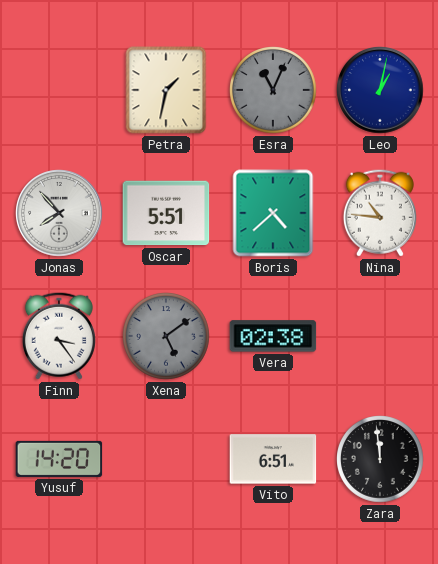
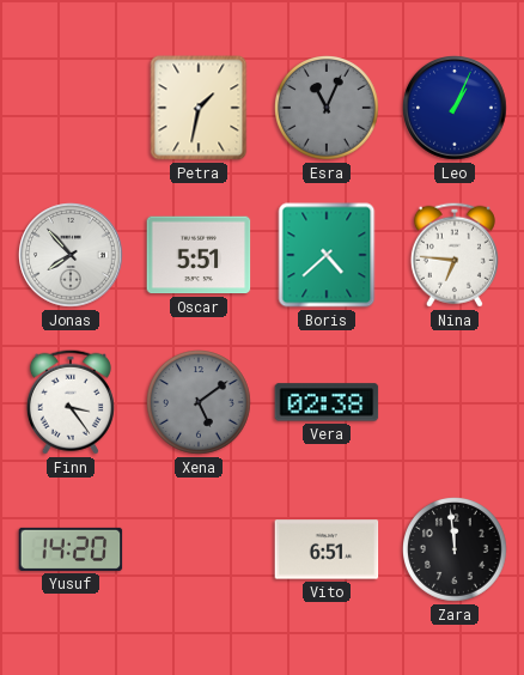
Leo: 1:02 -> 1:04
Nina: 10:46 -> 6:46
